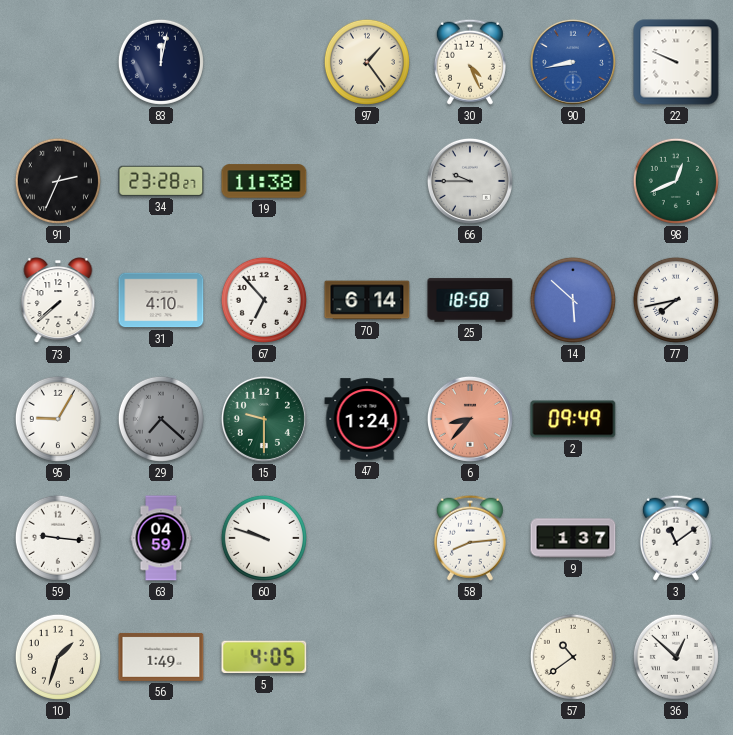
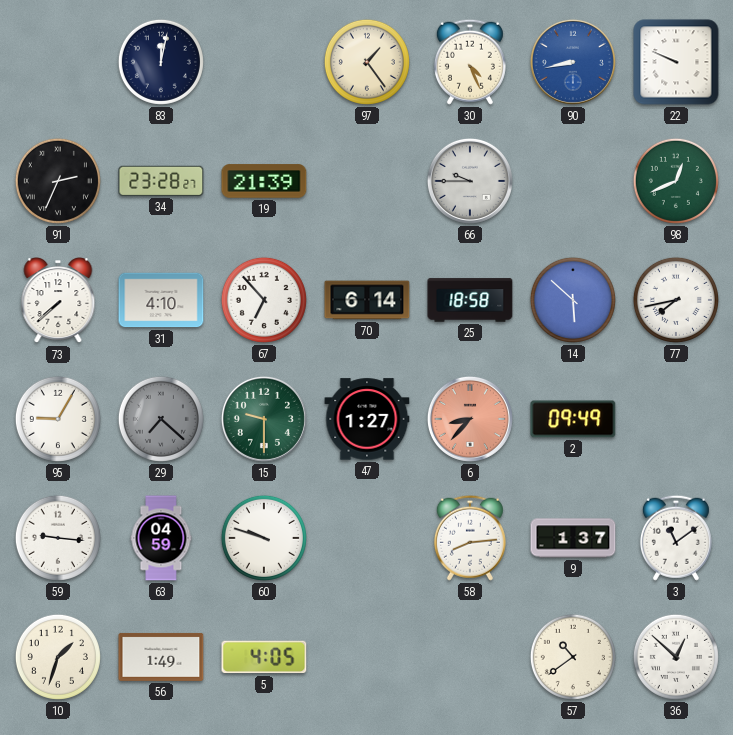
19: 11:38 -> 21:39
47: 1:24 -> 1:27
